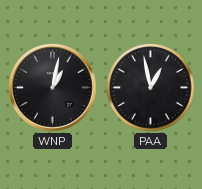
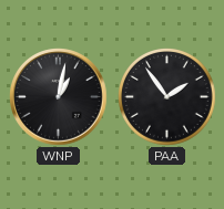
PAA: 12:58 -> 1:54
